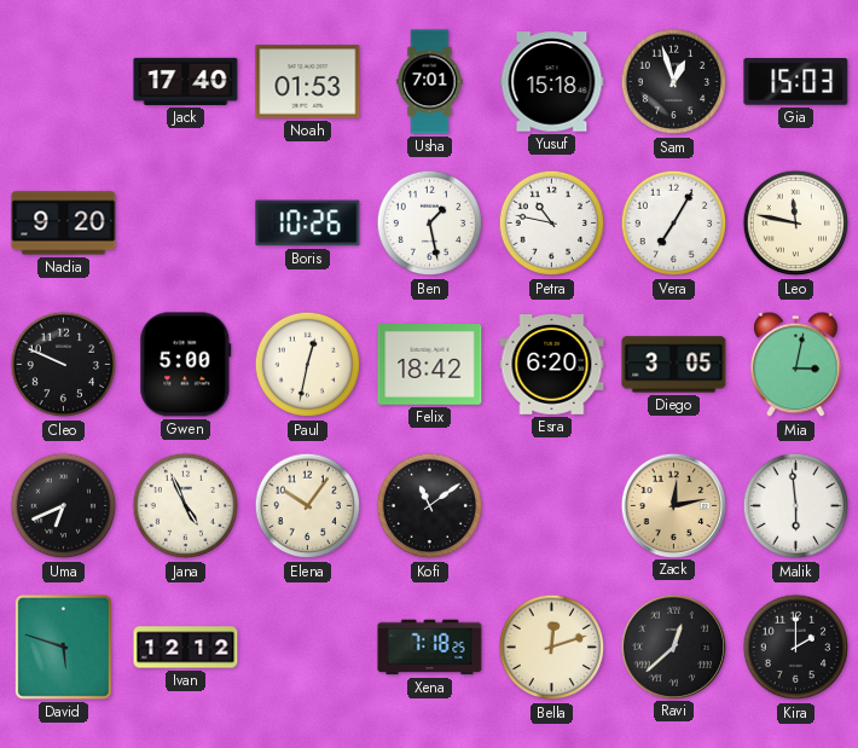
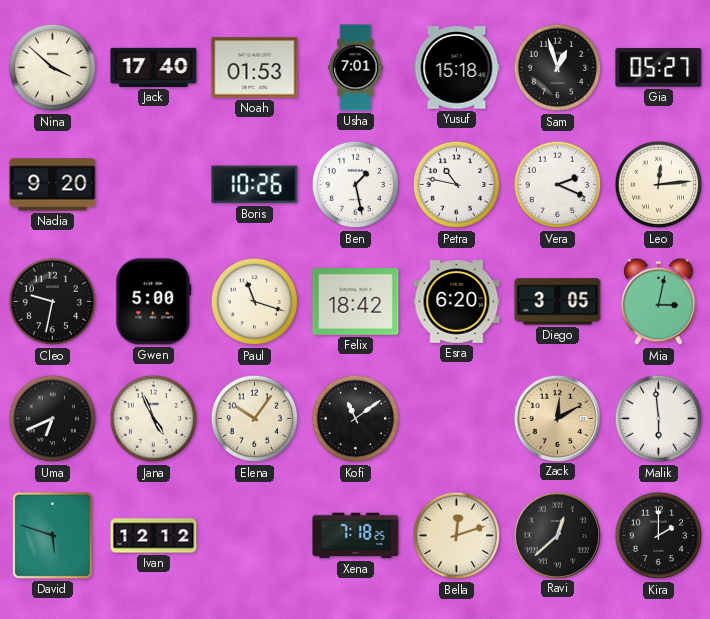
Nina: none -> 3:52
Gia: 15:03 -> 05:27
Vera: 7:05 -> 2:19
Leo: 11:47 -> 12:14
Cleo: 9:49 -> 9:32
Paul: 12:32 -> 11:18
Zack: 12:13 -> 12:10
